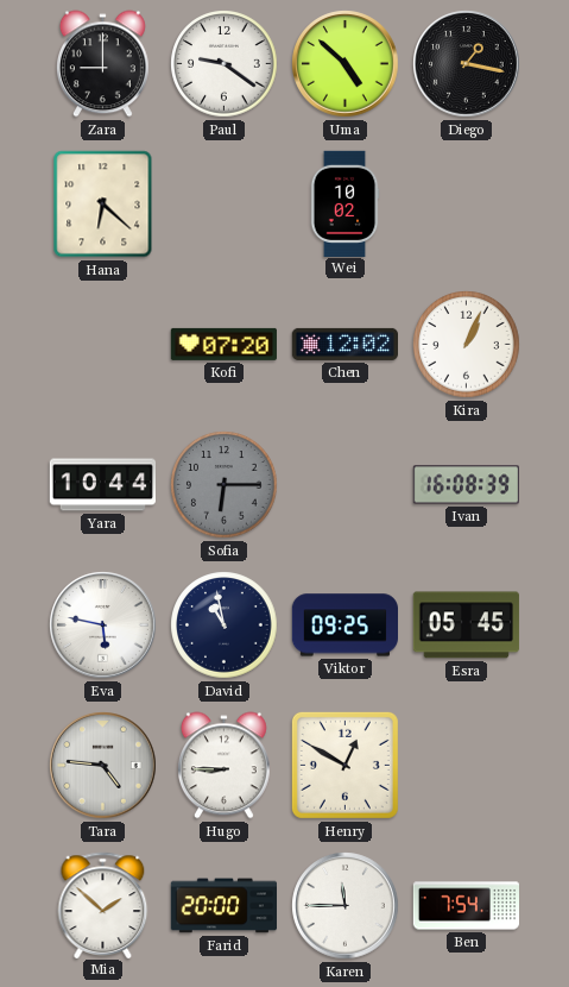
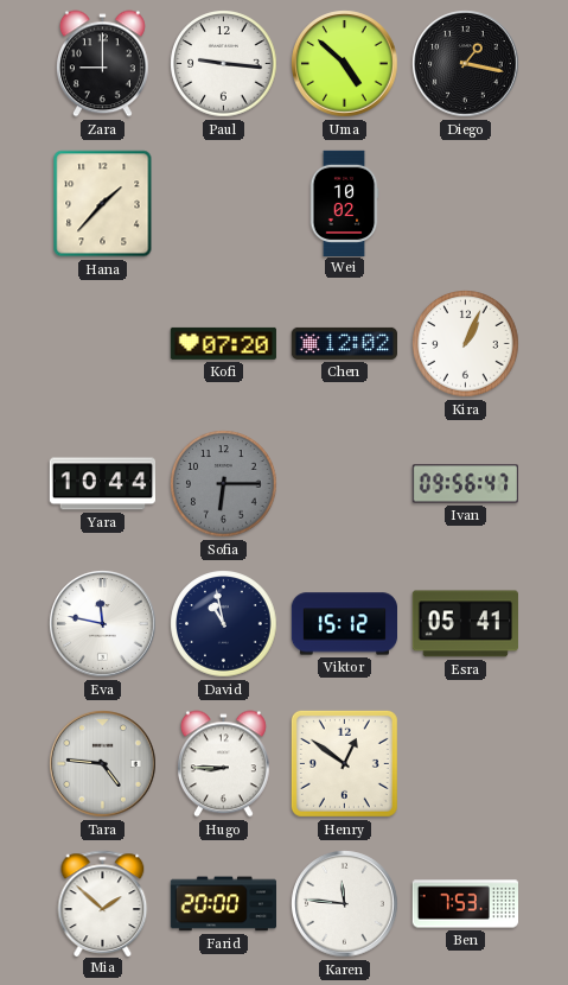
Paul: 9:21 -> 9:16
Hana: 6:22 -> 1:37
Ivan: 16:08 -> 09:56
Eva: 5:47 -> 11:47
Viktor: 09:25 -> 15:12
Esra: 05:45 -> 05:41
Henry: 12:50 -> 12:51
Karen: 11:45 -> 11:46
Ben: 7:54 -> 7:53
